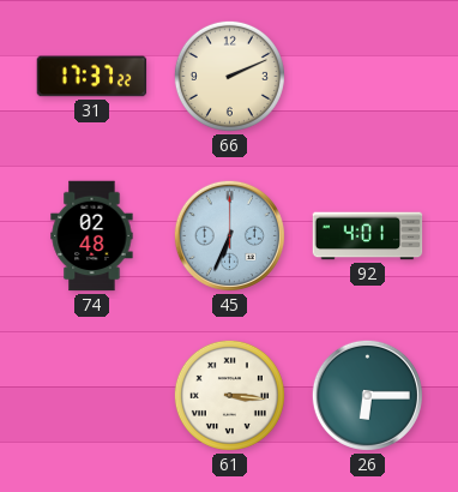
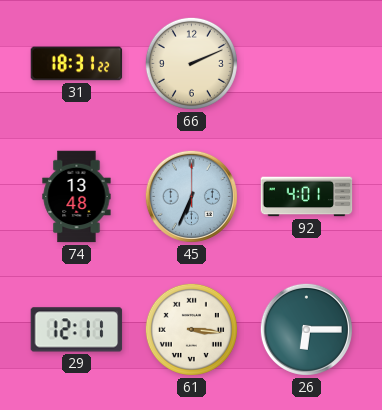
31: 17:37 -> 18:31
74: 02:48 -> 13:48
29: none -> 12:11
